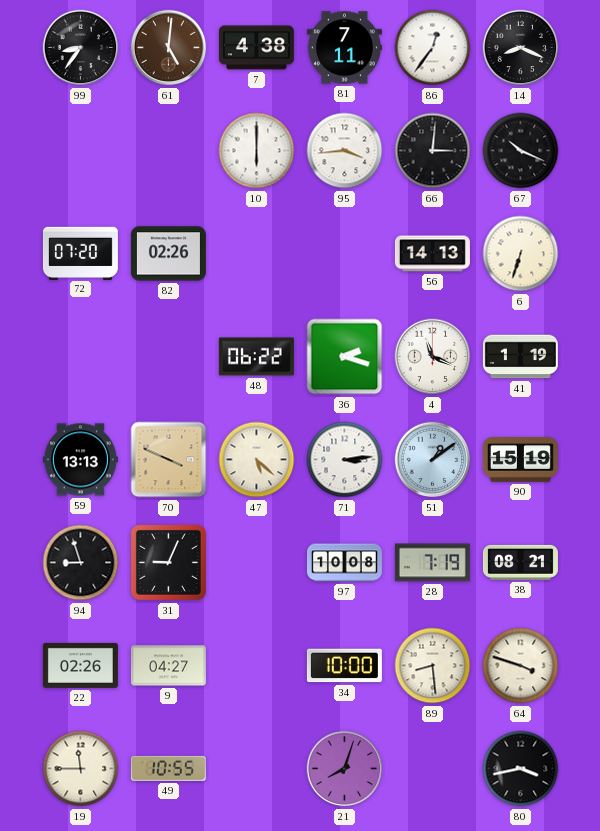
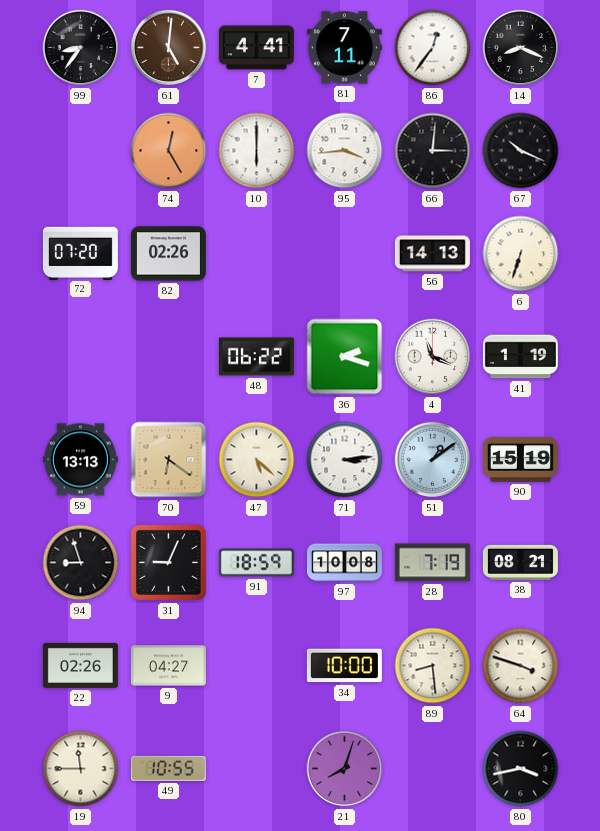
7: 4:38 -> 4:41
74: none -> 12:25
70: 3:49 -> 6:21
91: none -> 18:59
